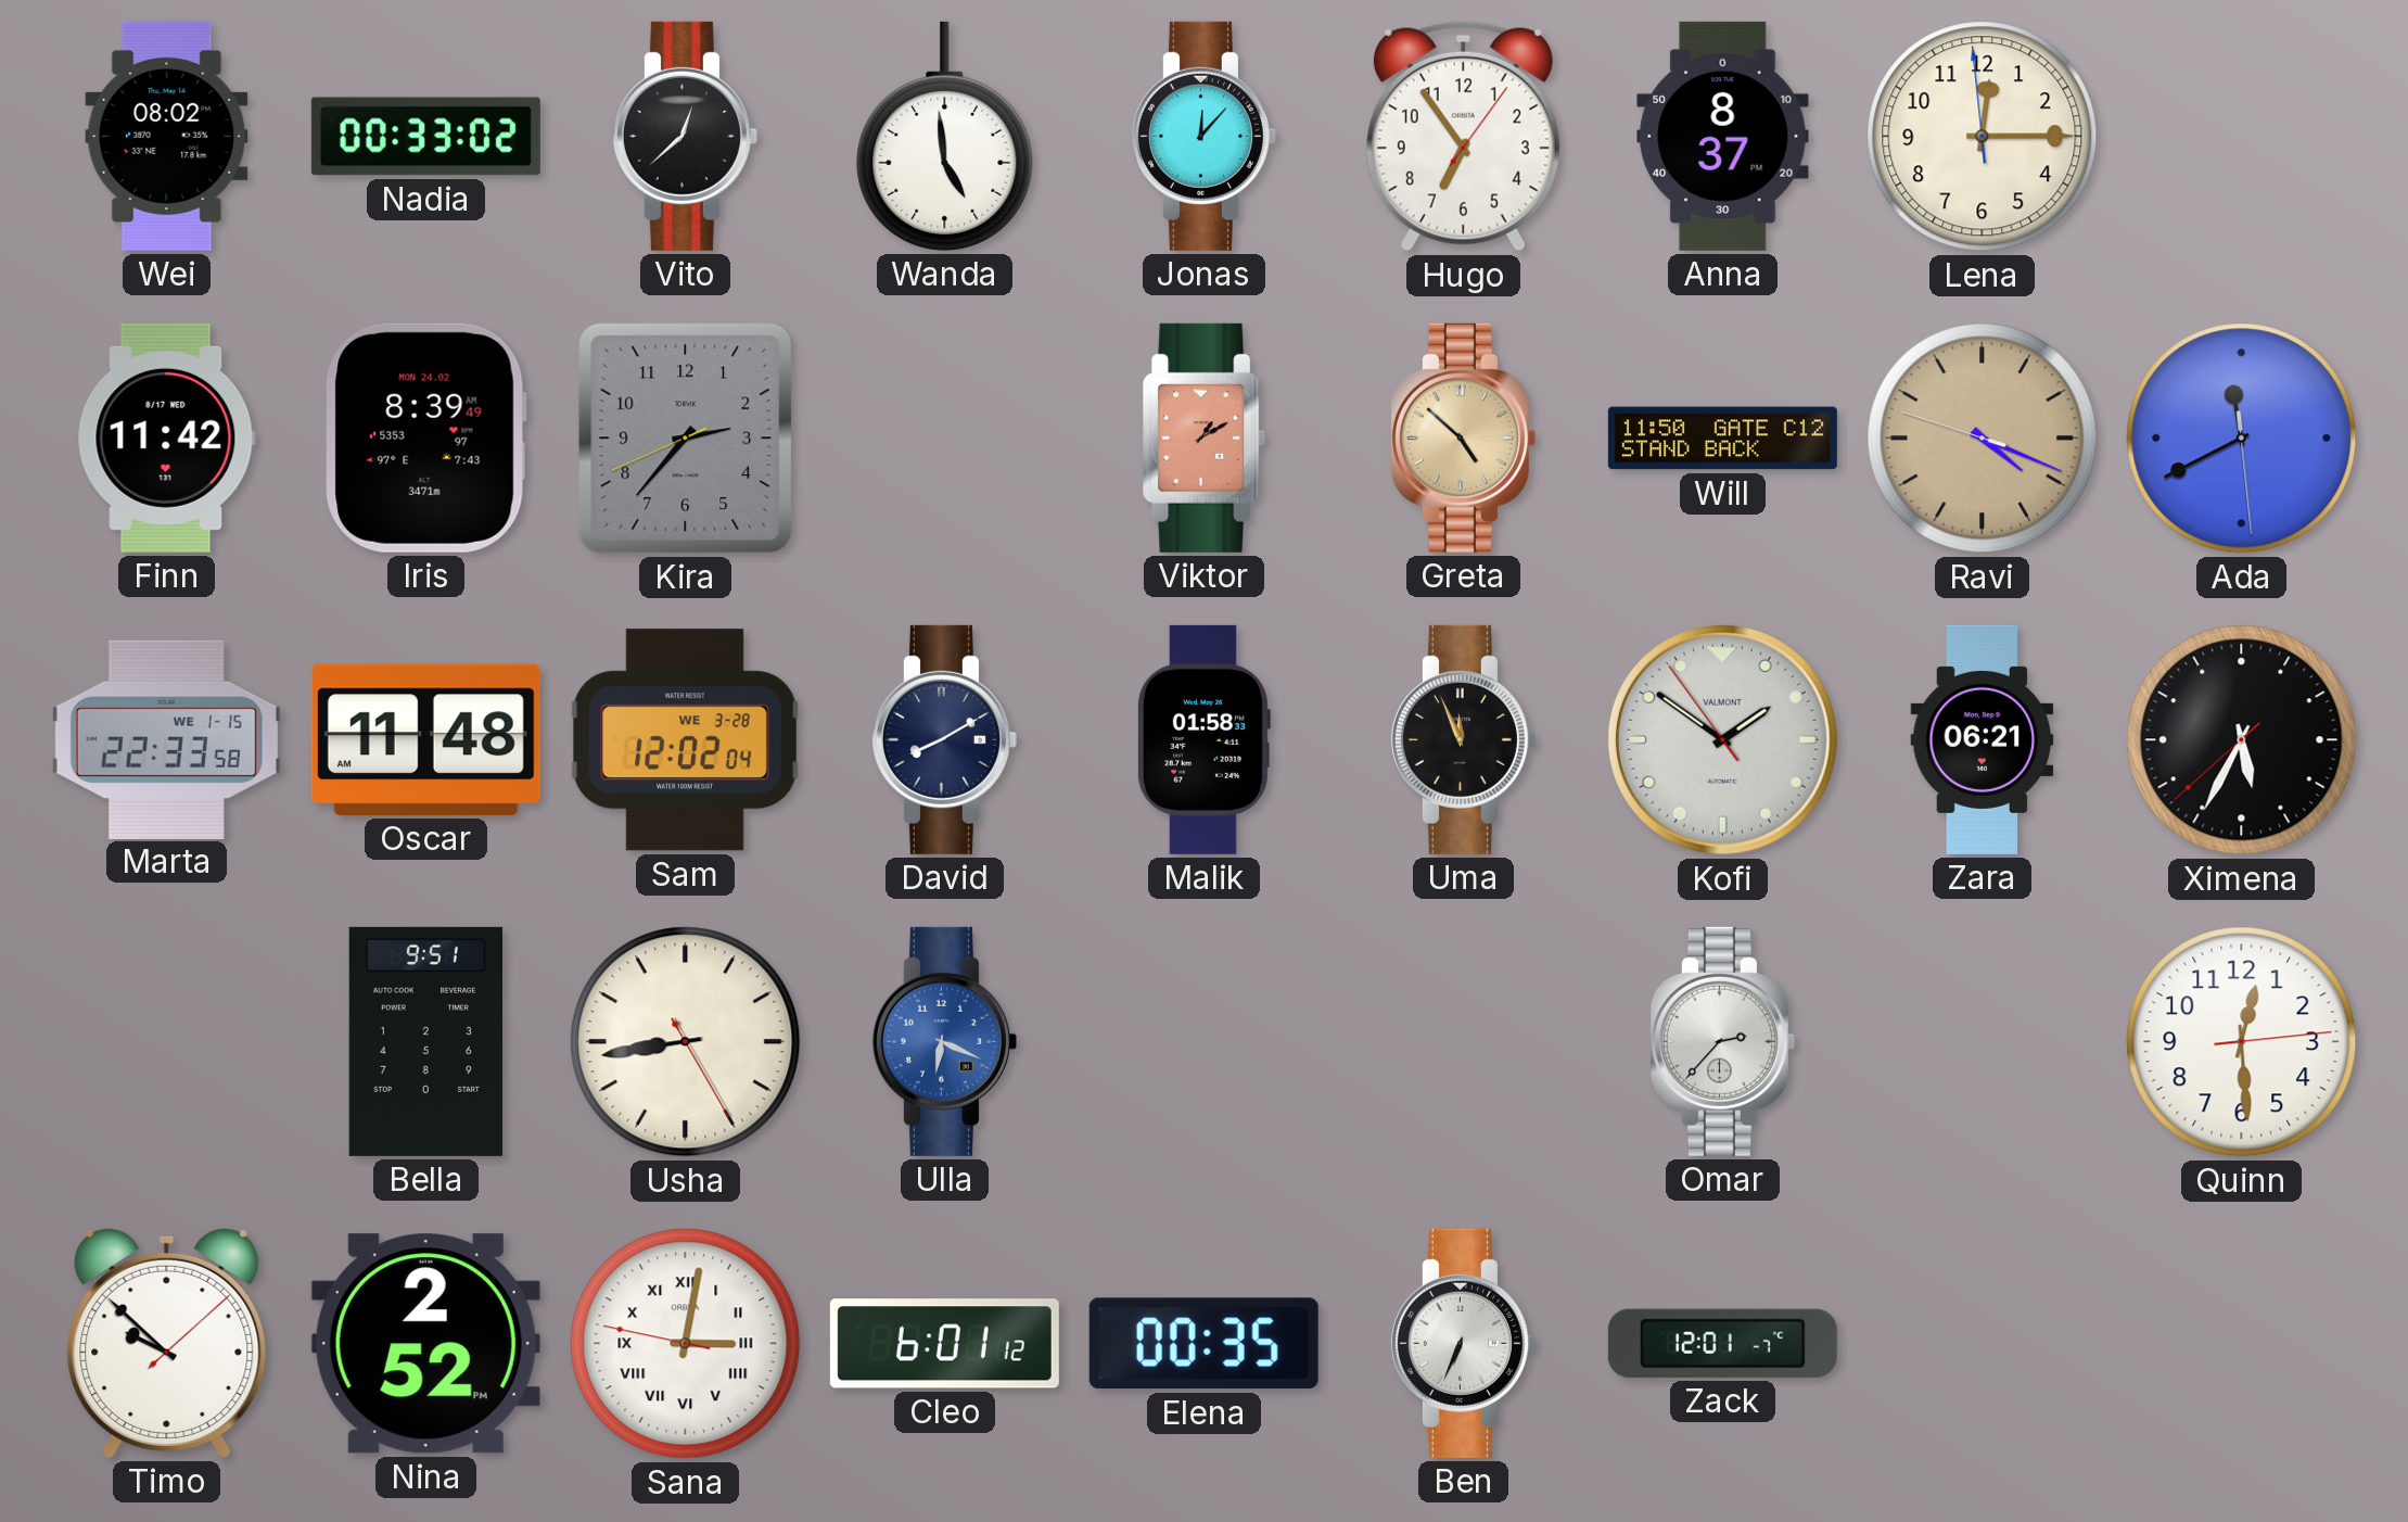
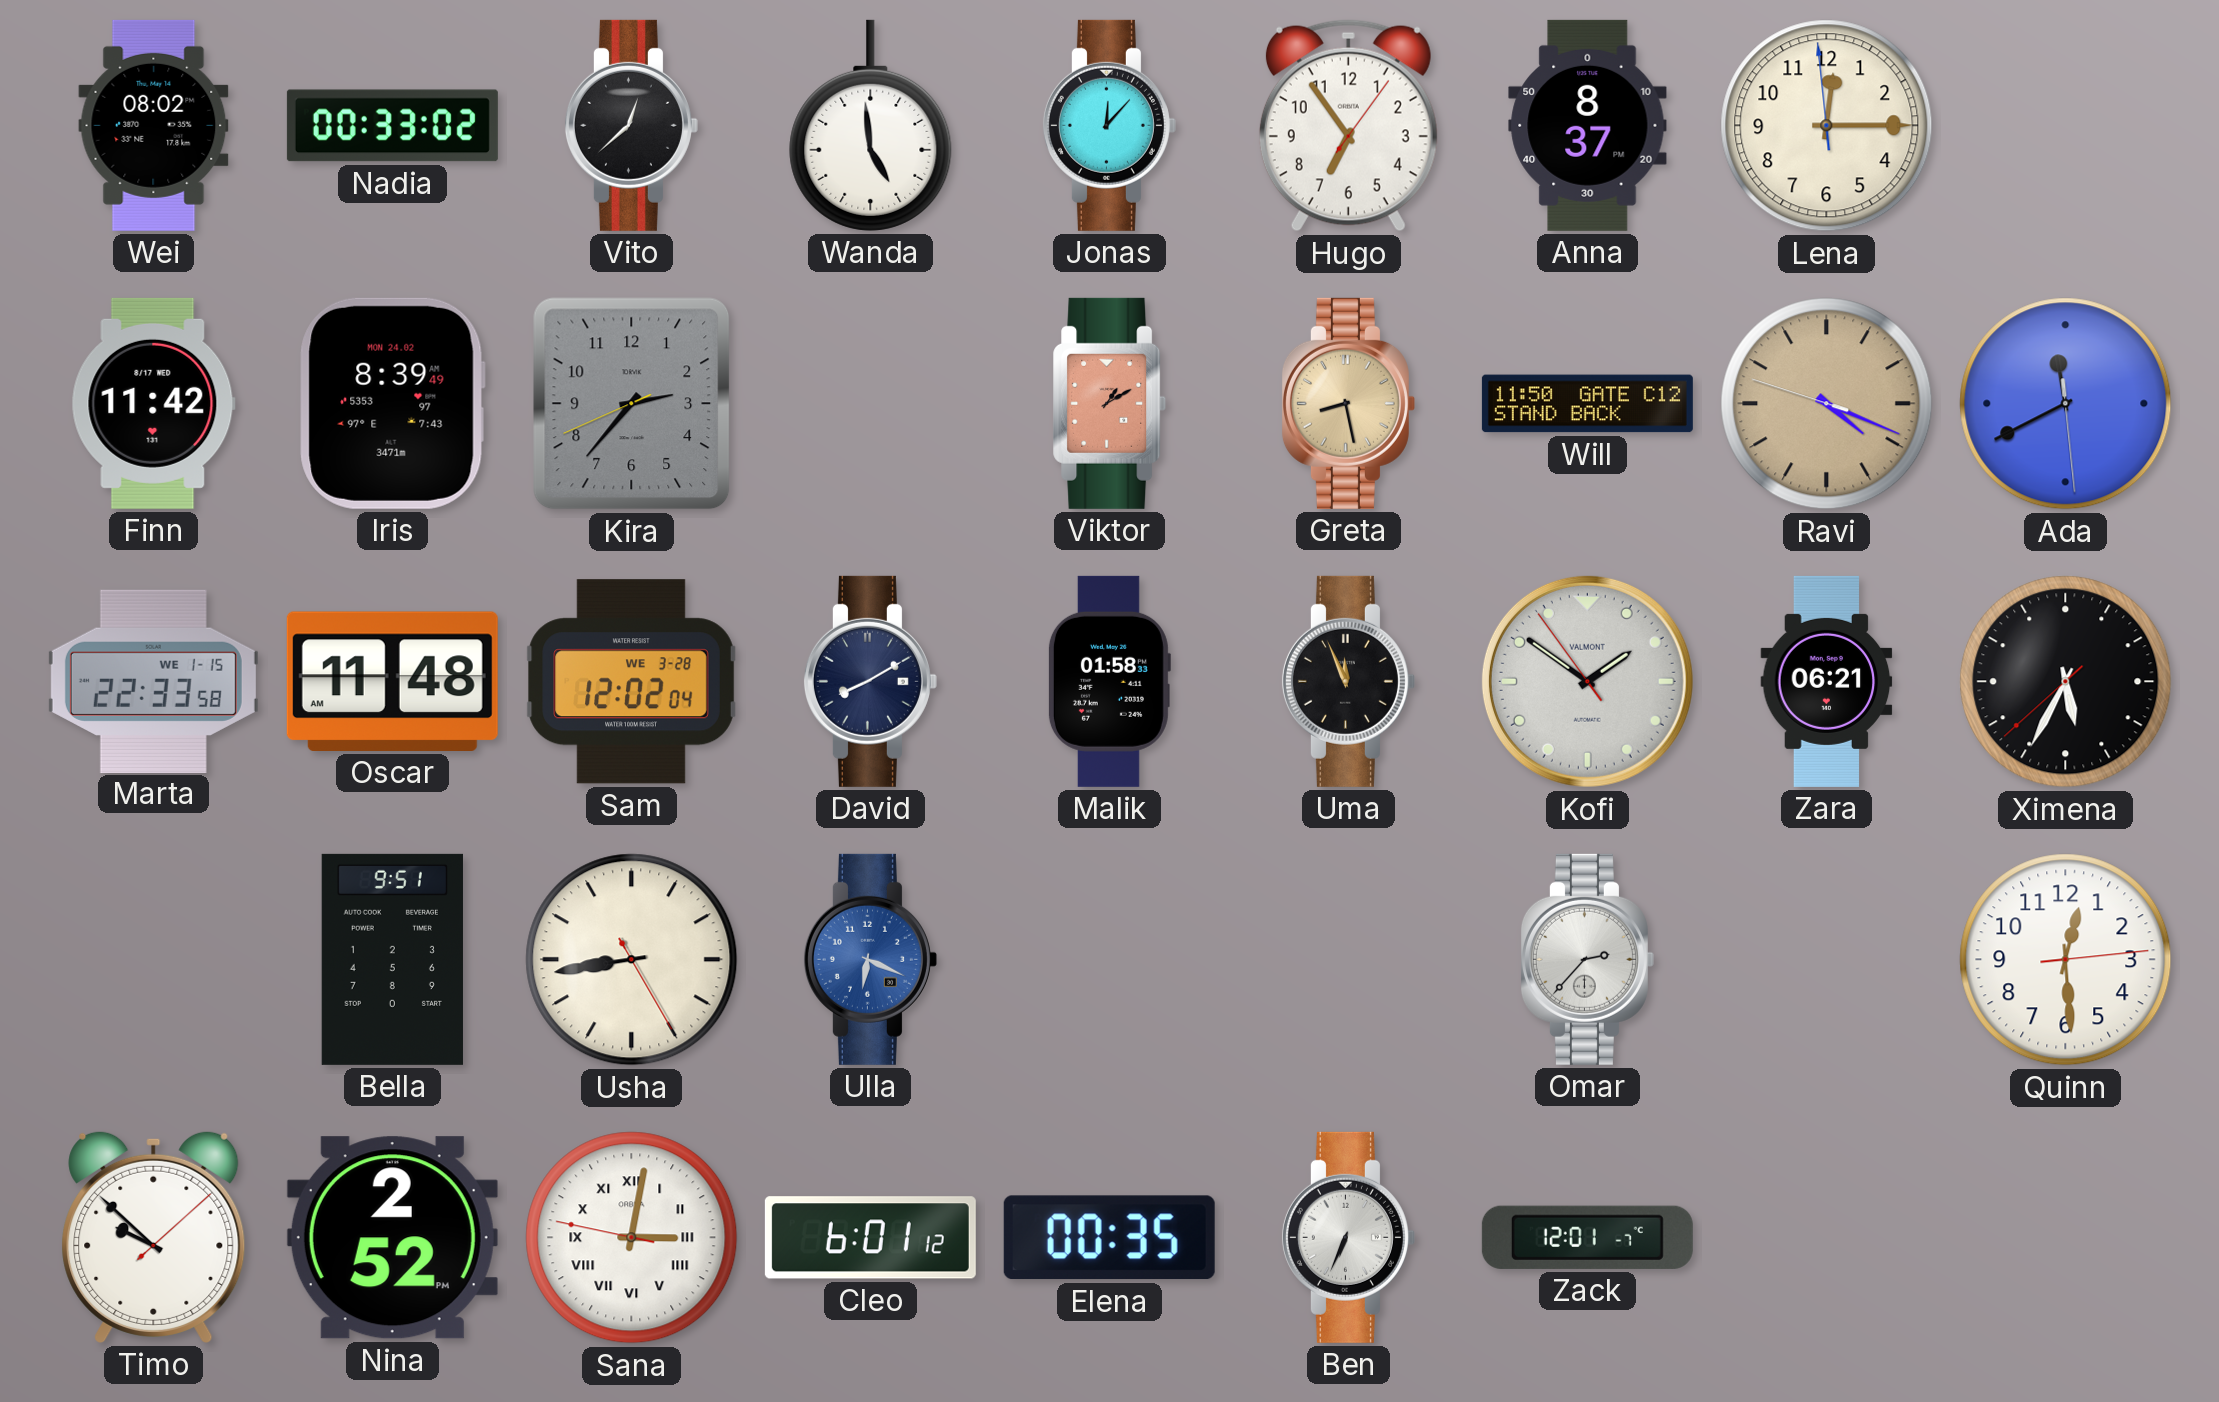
Greta: 4:52 -> 8:28
